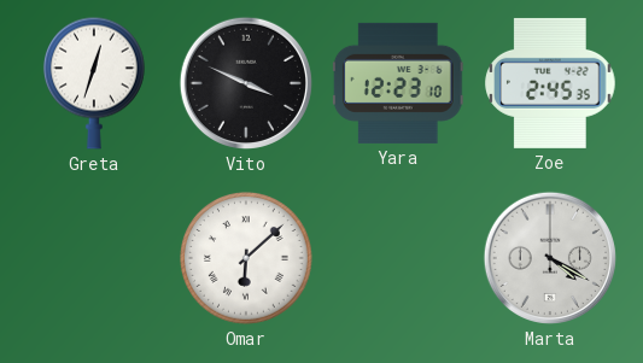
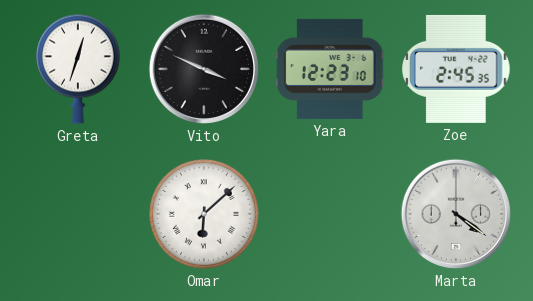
Marta: 4:20 -> 4:21
